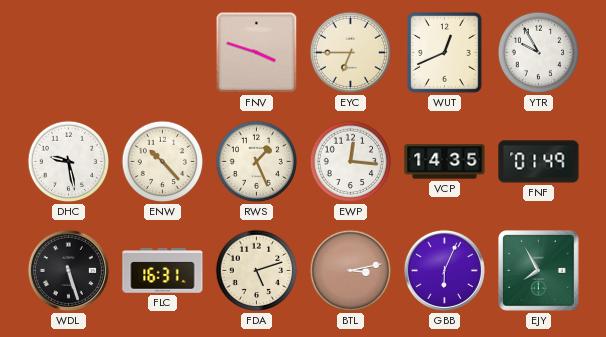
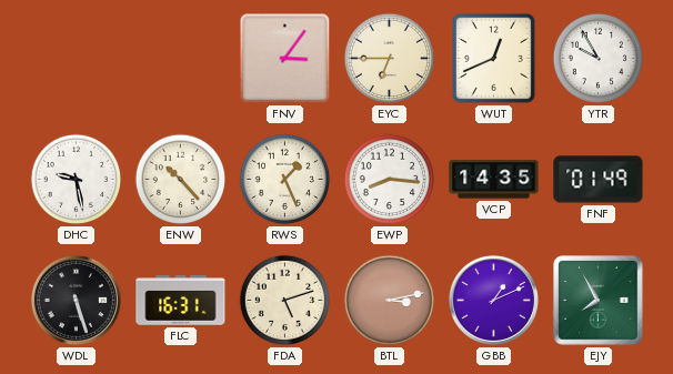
FNV: 3:48 -> 3:06
EWP: 12:16 -> 8:16
GBB: 6:04 -> 1:11
